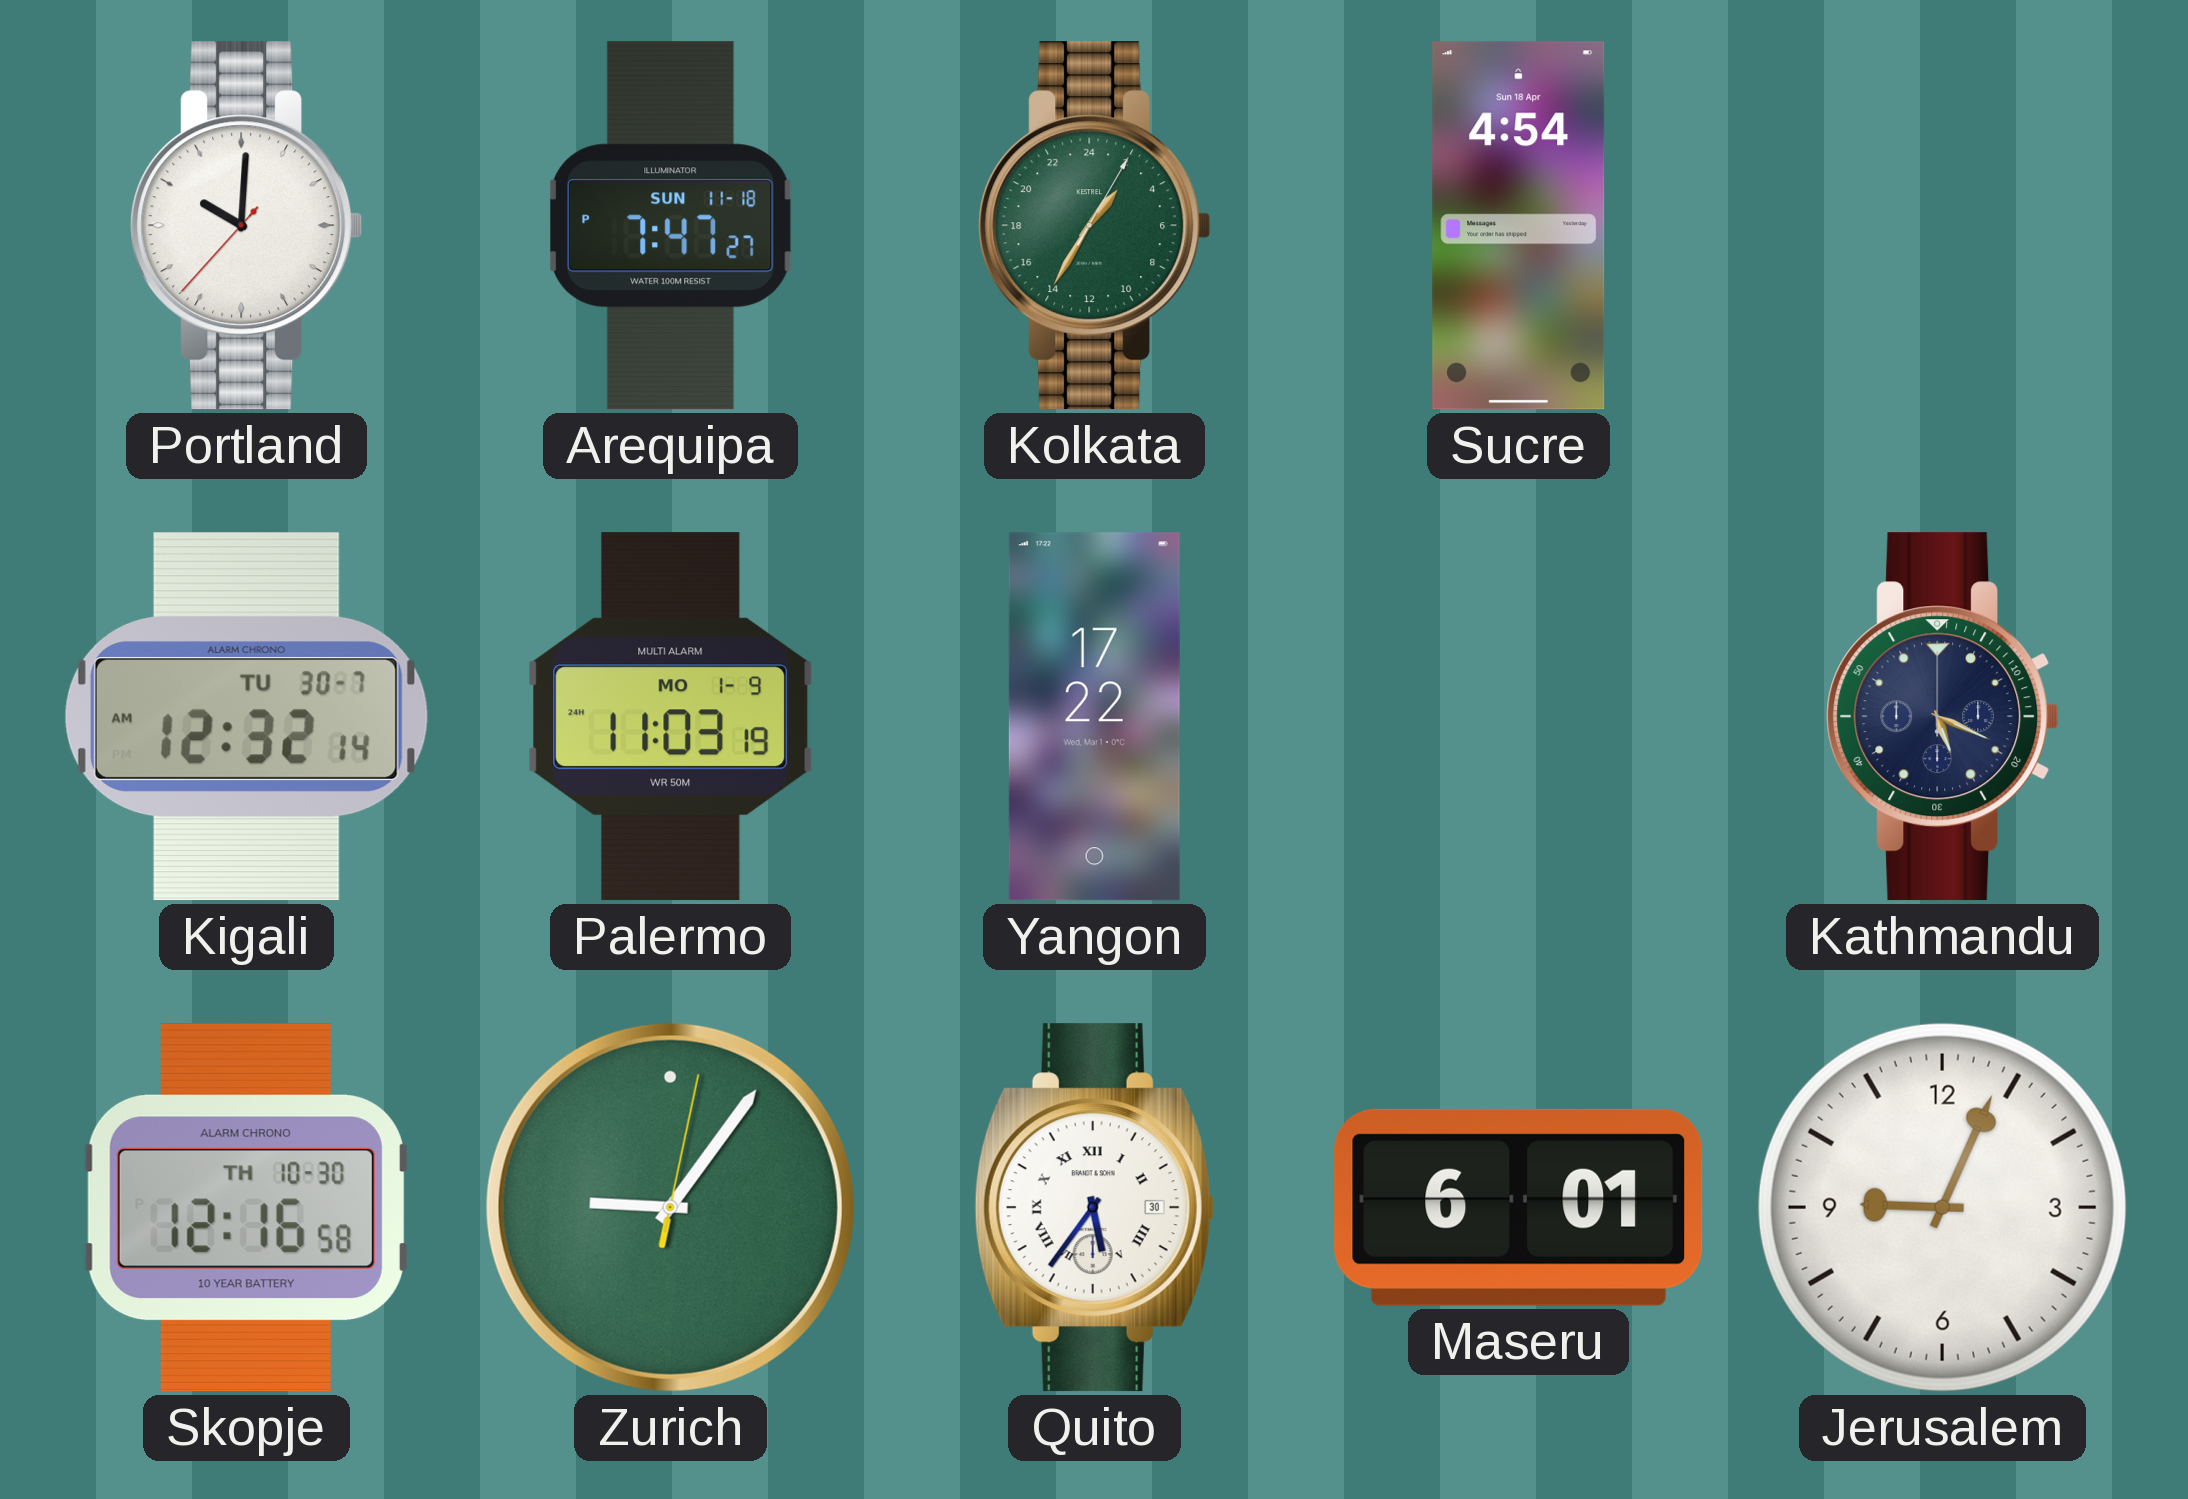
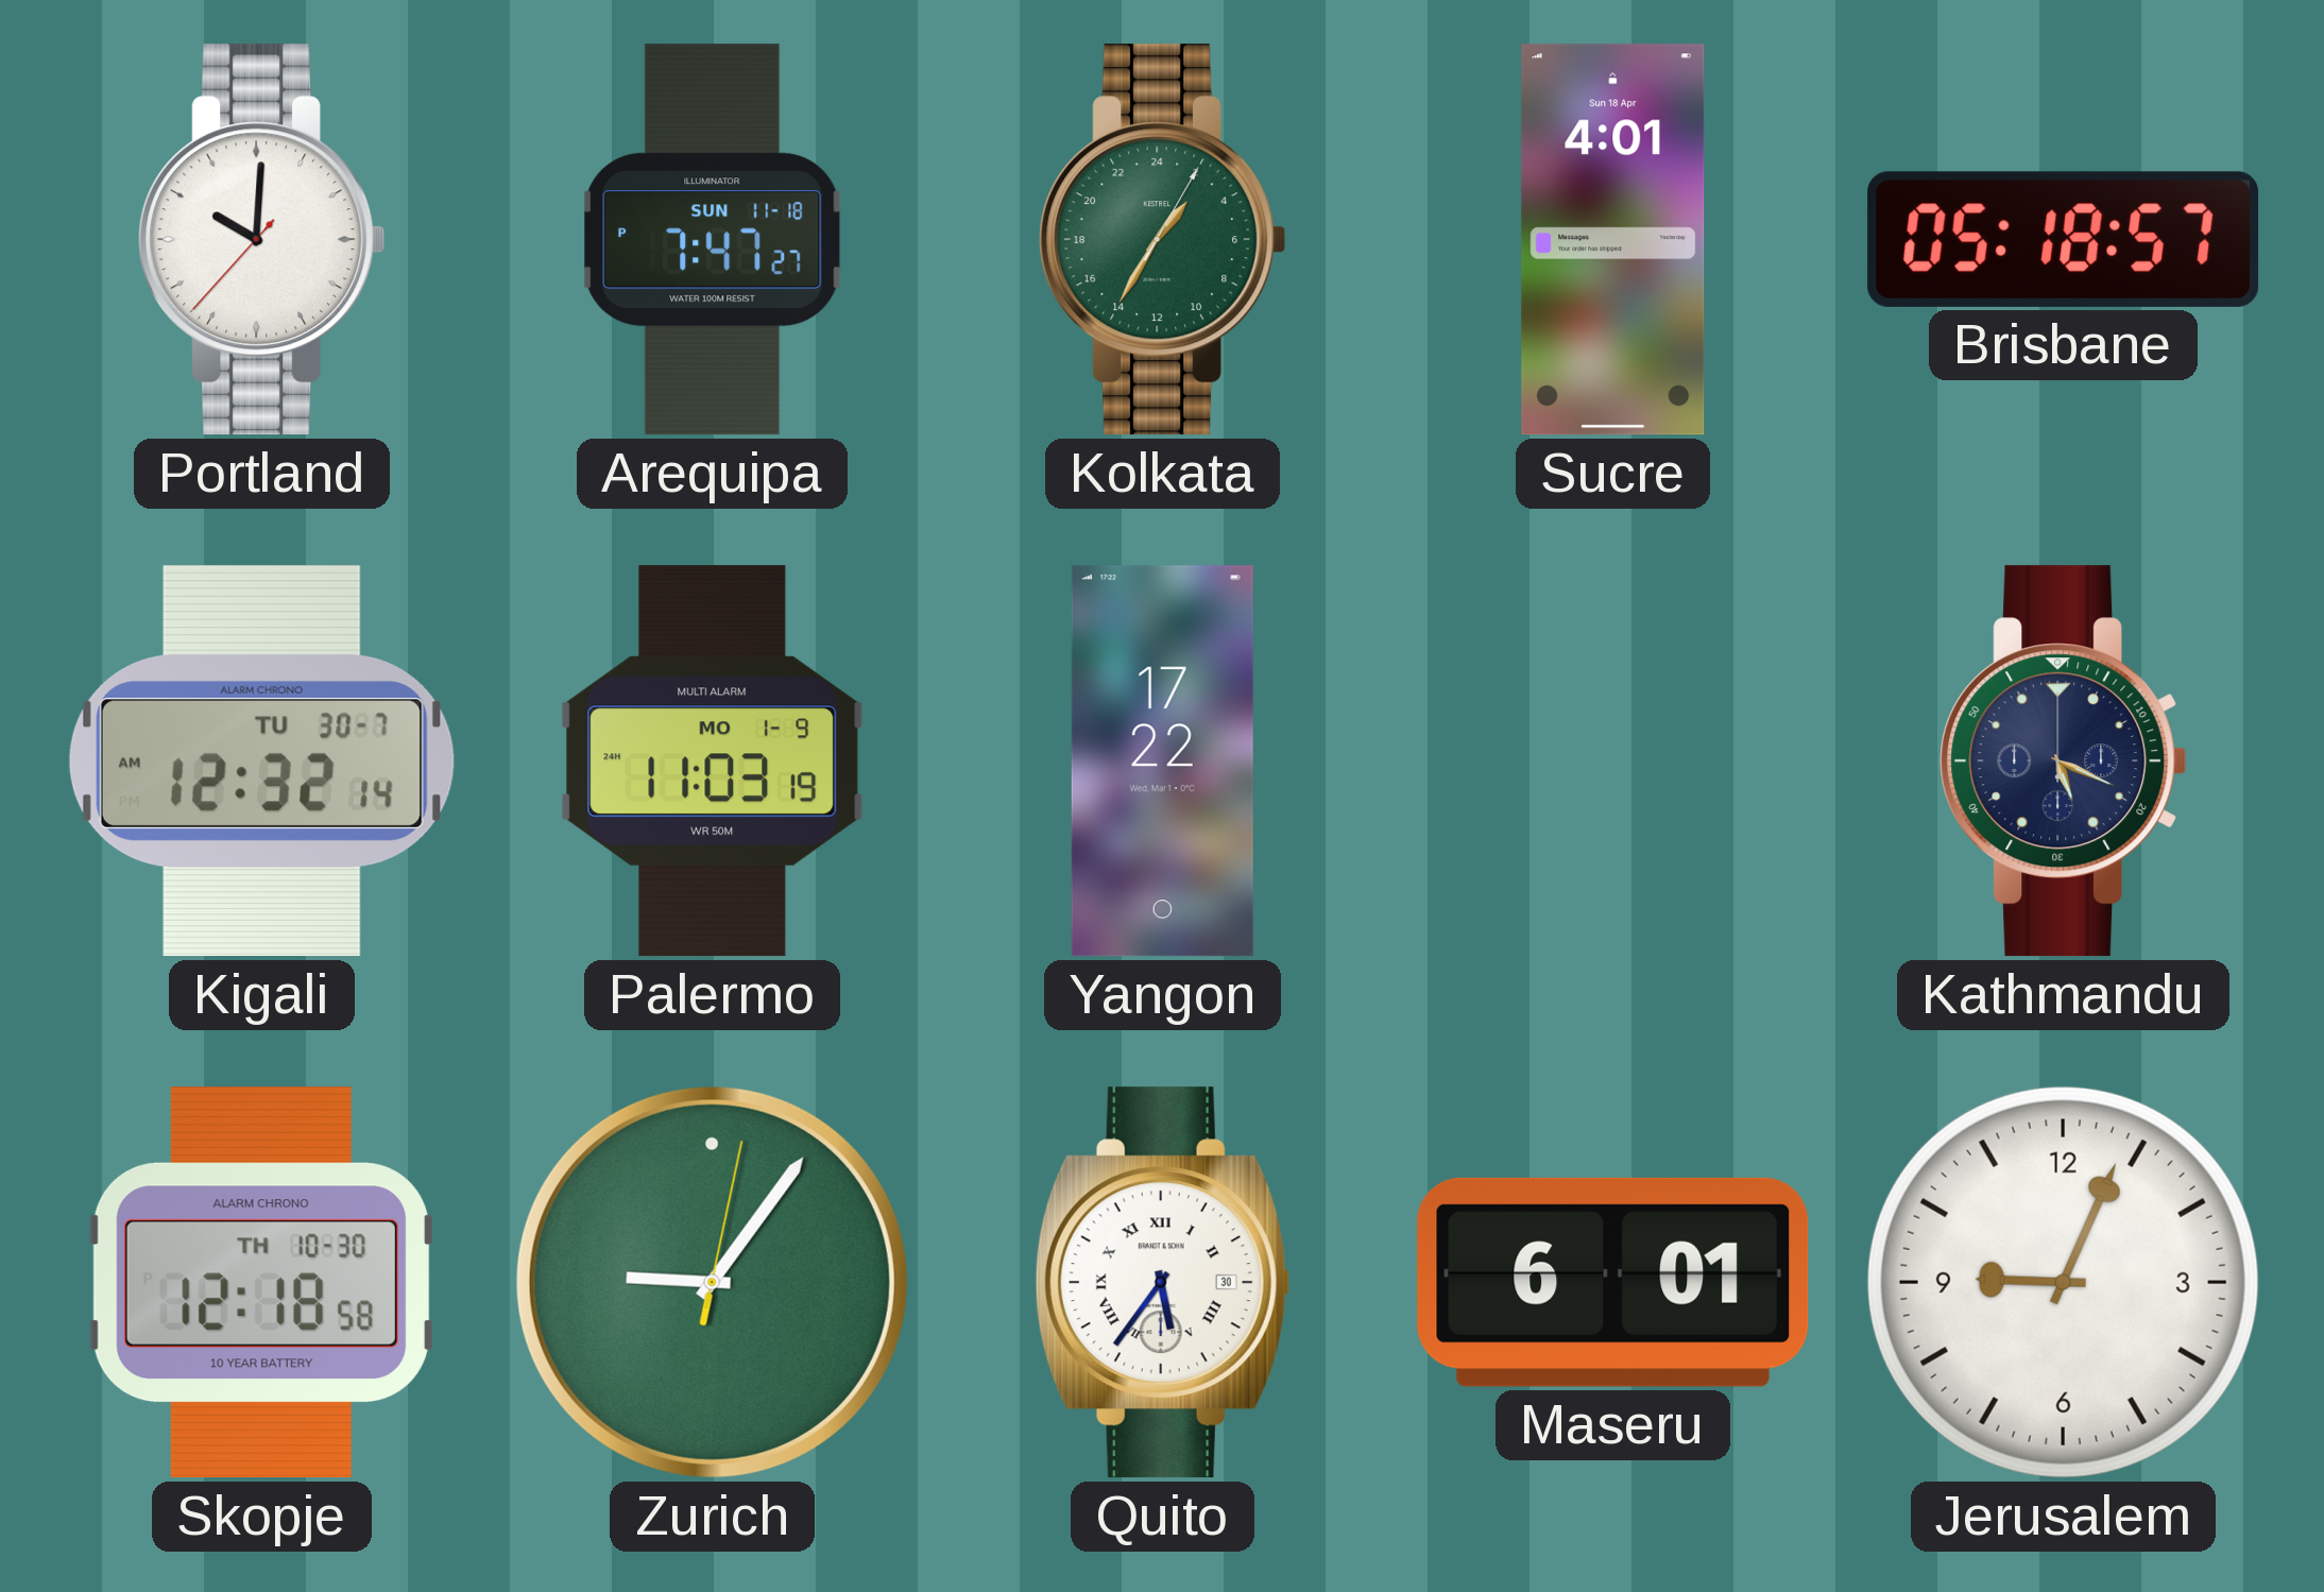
Sucre: 4:54 -> 4:01
Brisbane: none -> 05:18
Skopje: 12:16 -> 12:18
